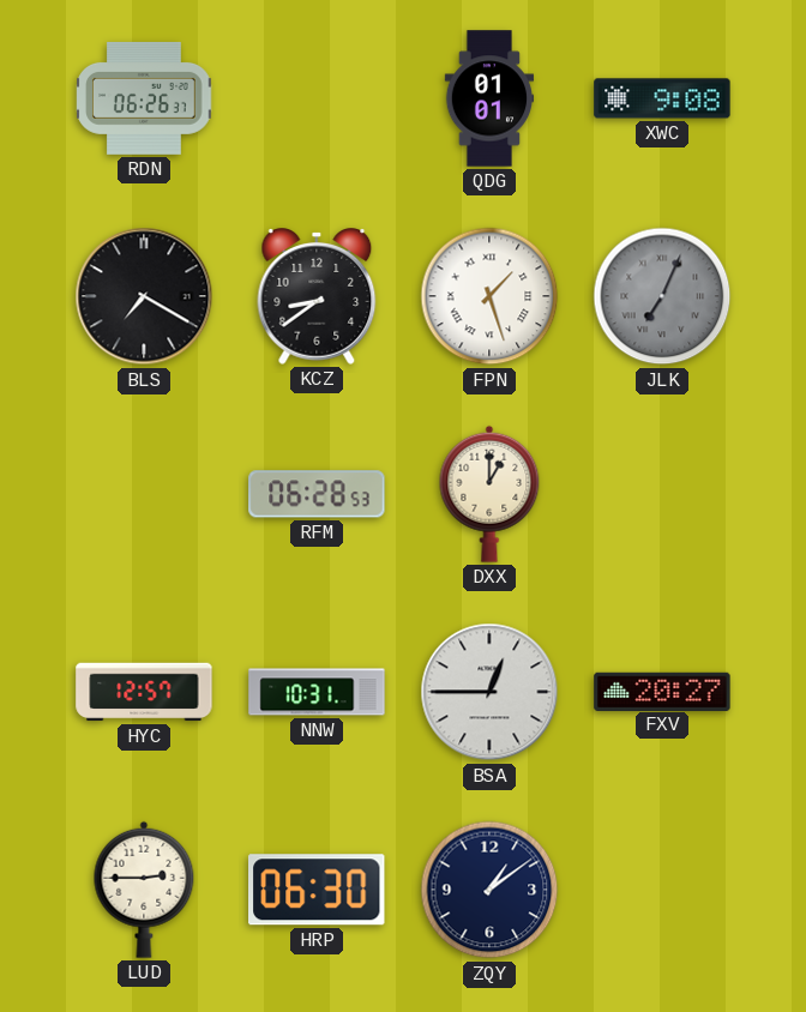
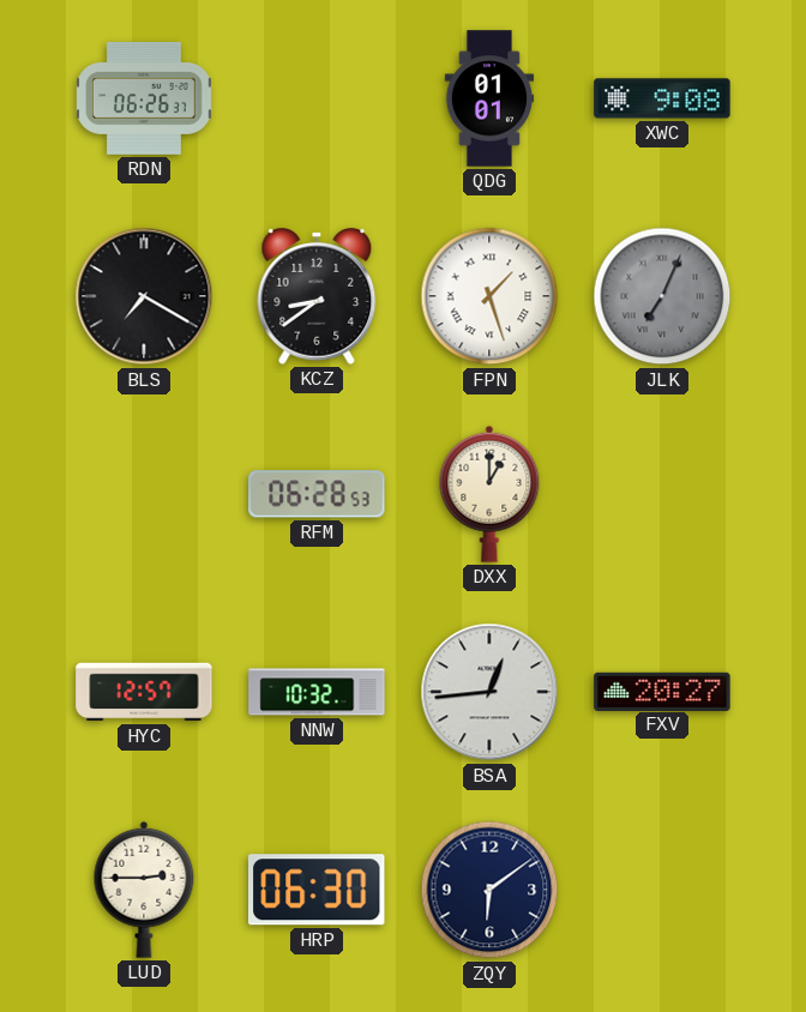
NNW: 10:31 -> 10:32
BSA: 12:45 -> 12:44
ZQY: 1:09 -> 6:09
